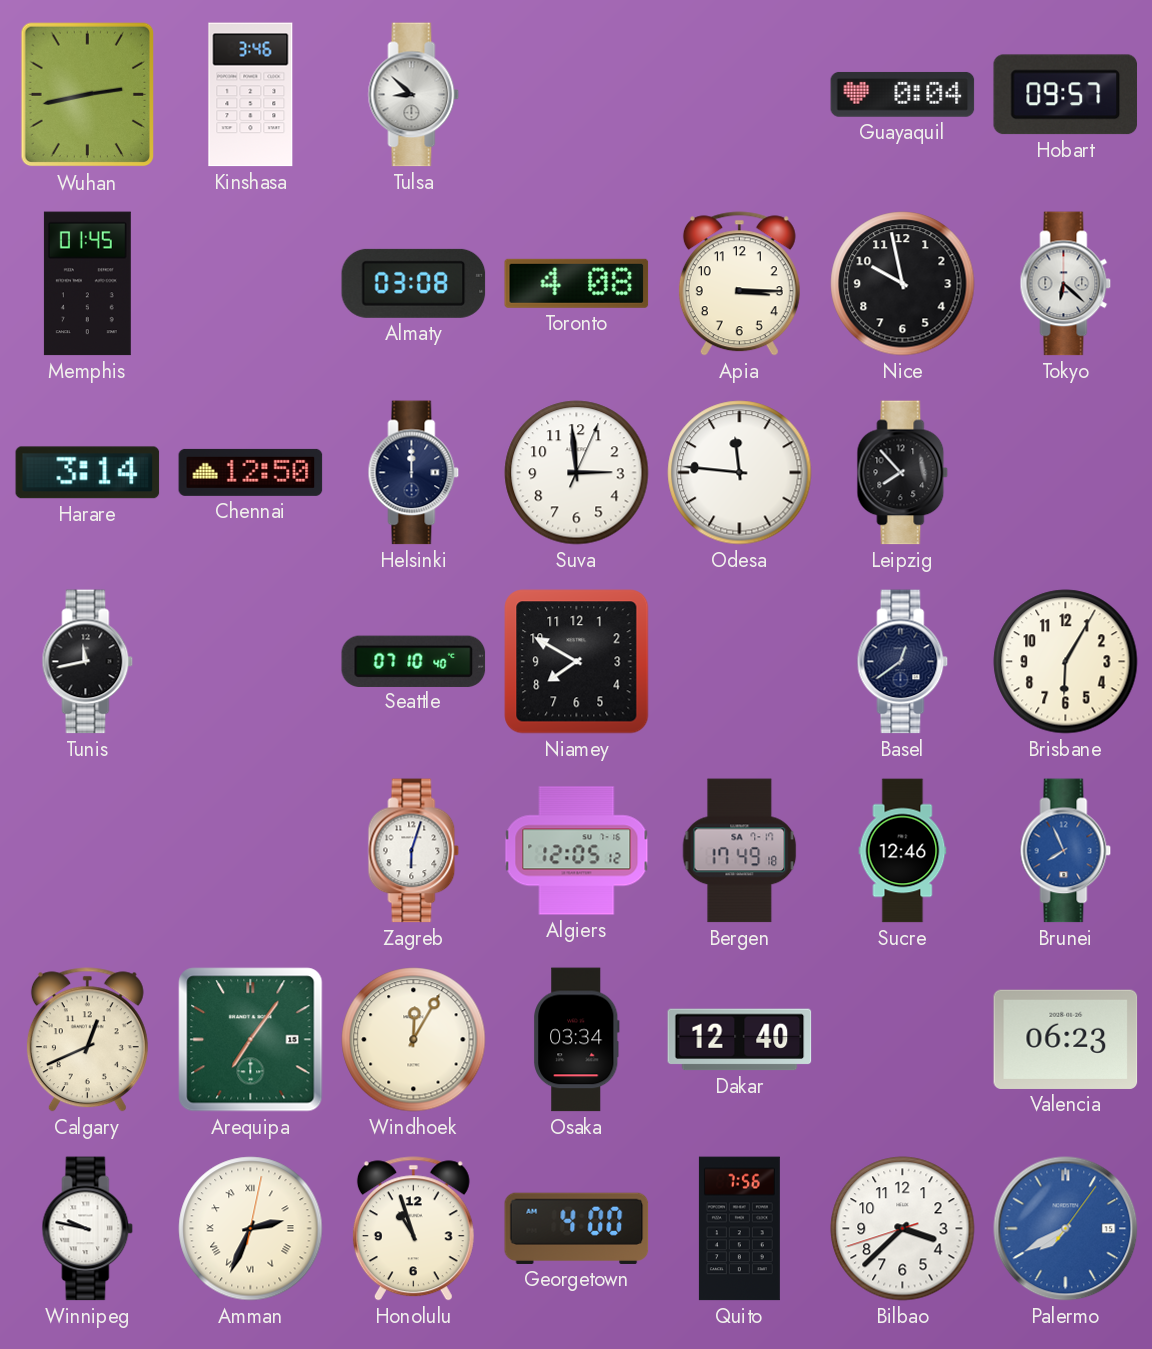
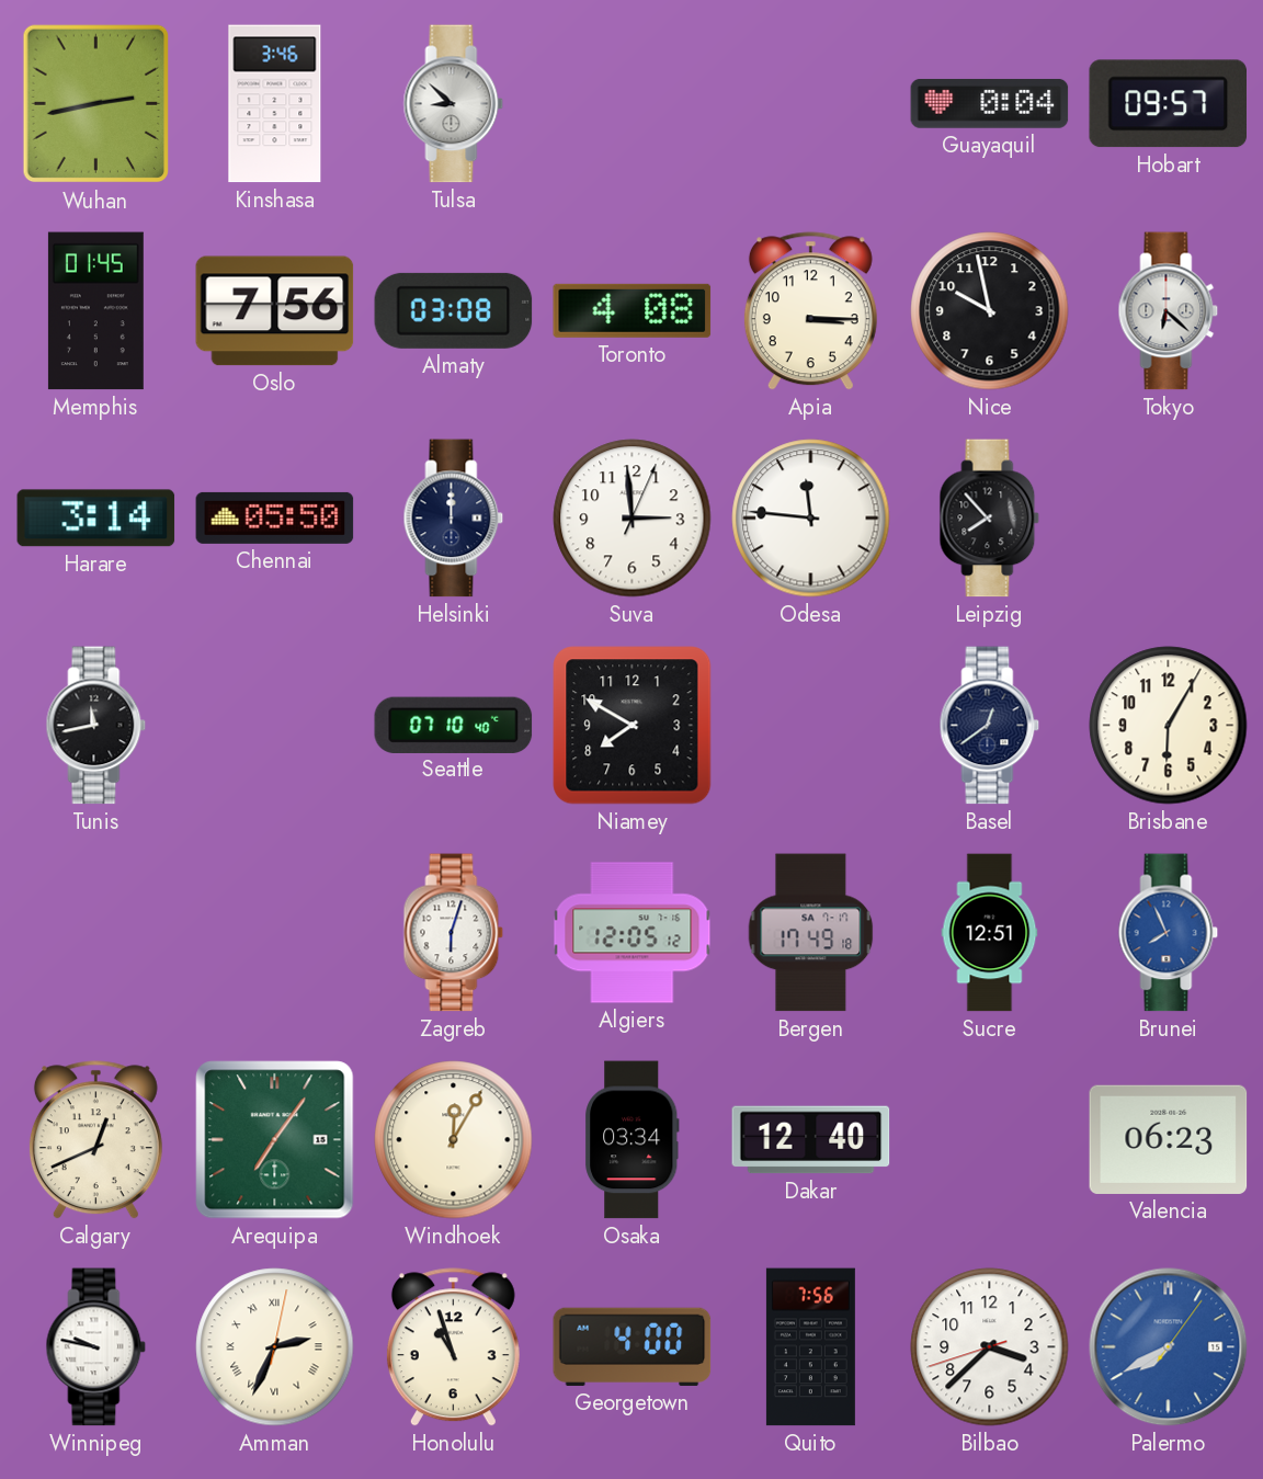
Oslo: none -> 7:56
Chennai: 12:50 -> 05:50
Sucre: 12:46 -> 12:51
